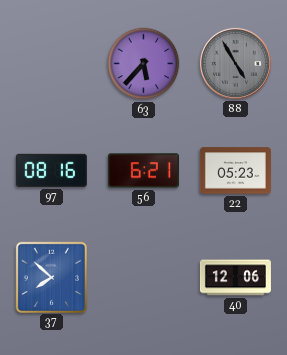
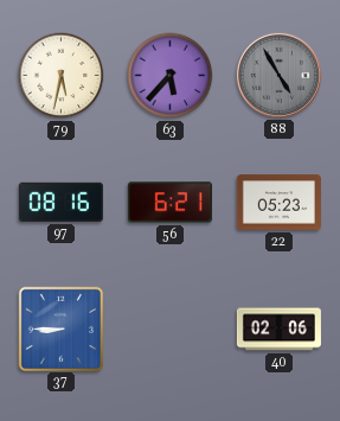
79: none -> 5:32
37: 7:52 -> 8:45
40: 12:06 -> 02:06
